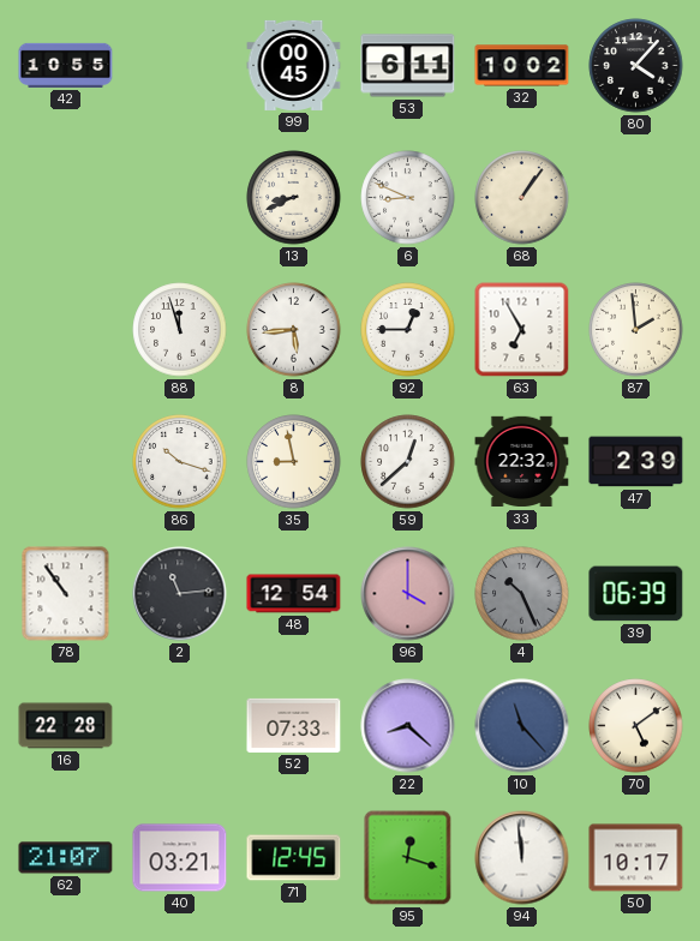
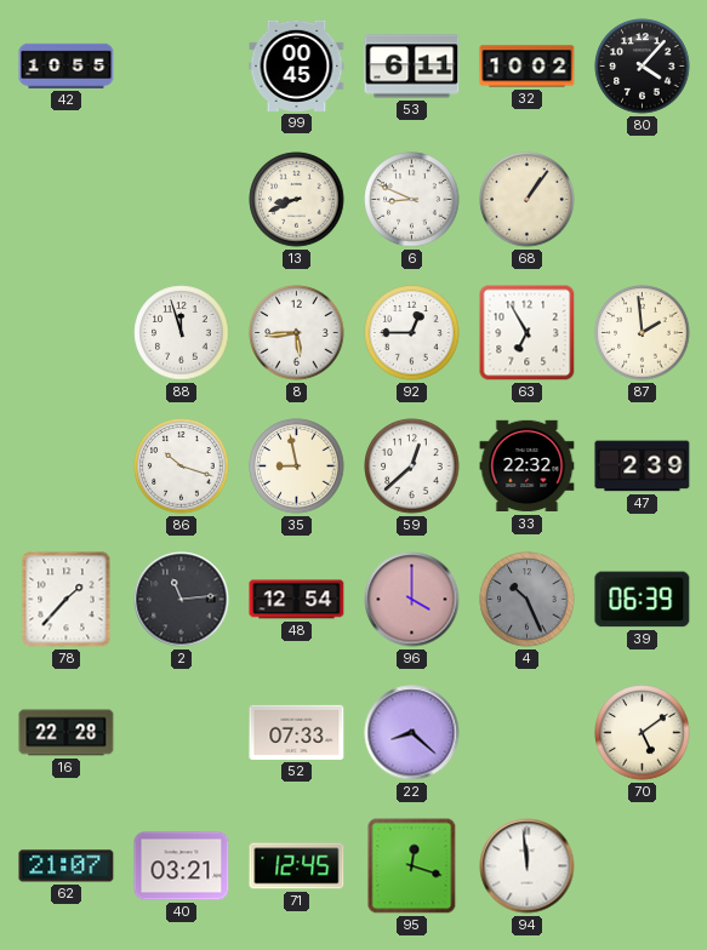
78: 10:54 -> 1:37
10: 11:23 -> none
50: 10:17 -> none
